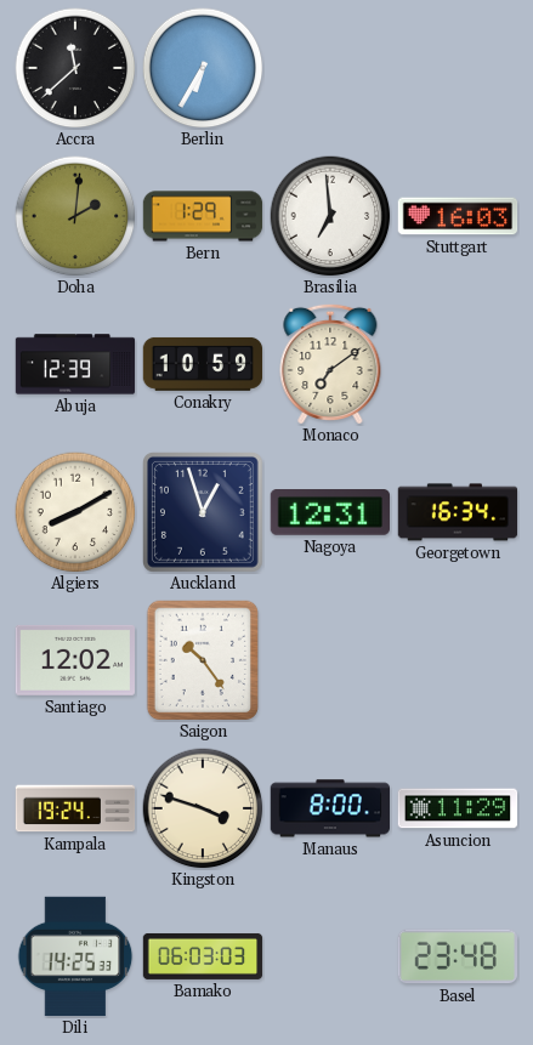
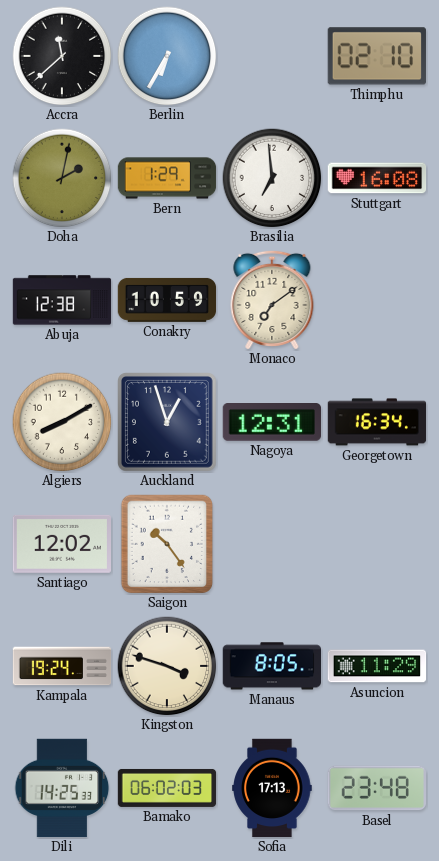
Thimphu: none -> 02:10
Doha: 2:01 -> 2:02
Stuttgart: 16:03 -> 16:08
Abuja: 12:39 -> 12:38
Manaus: 8:00 -> 8:05
Bamako: 06:03 -> 06:02
Sofia: none -> 17:13
